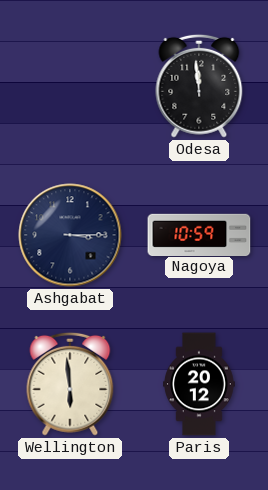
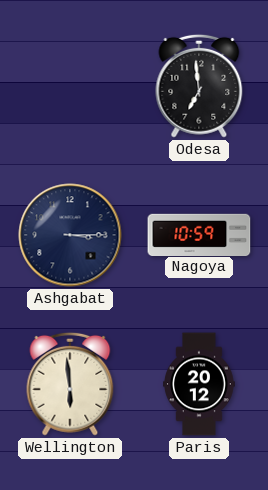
Odesa: 11:59 -> 6:59
